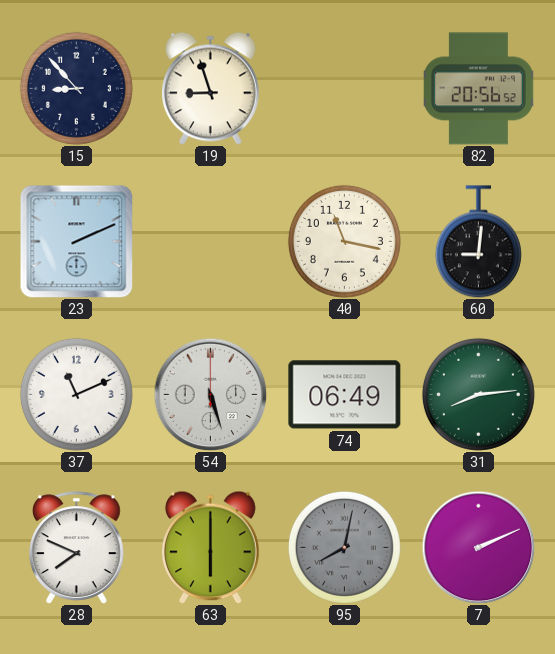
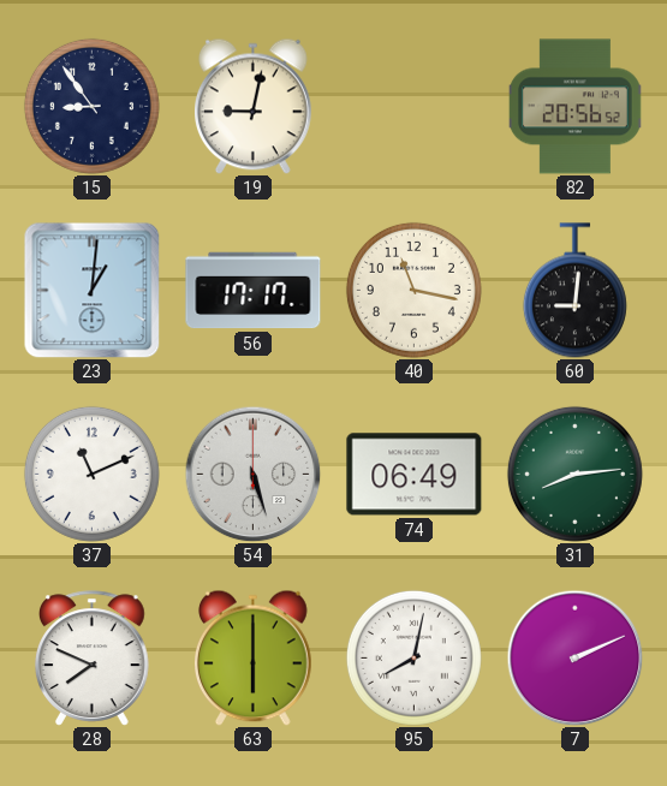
15: 8:53 -> 8:54
19: 8:57 -> 9:02
23: 2:11 -> 1:01
56: none -> 17:17
95 dial: grey -> white
